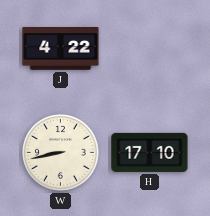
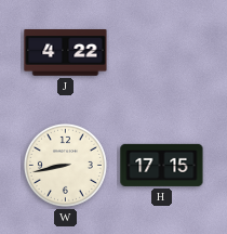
H: 17:10 -> 17:15
